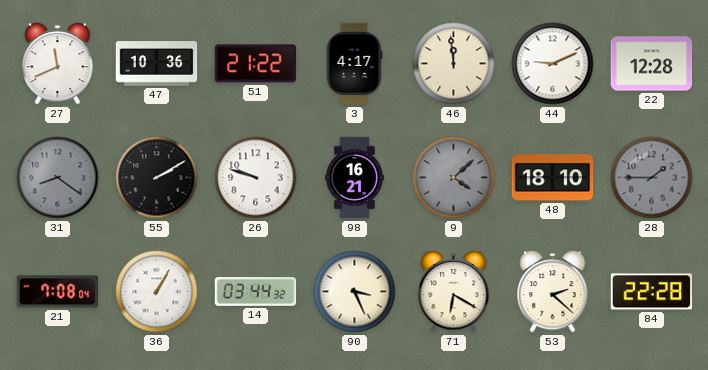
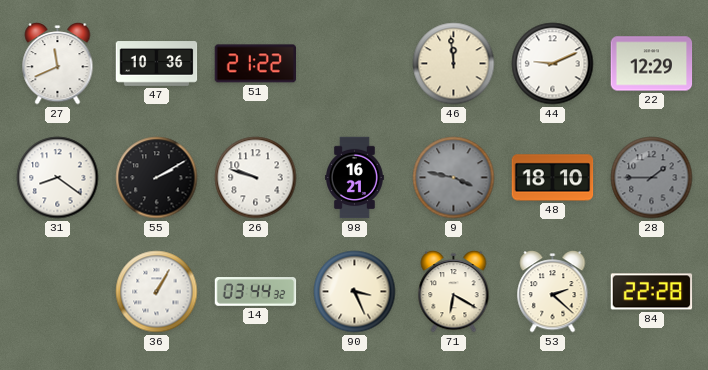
3: 4:17 -> none
22: 12:28 -> 12:29
31 dial: grey -> white
9: 4:08 -> 3:47
21: 7:08 -> none
